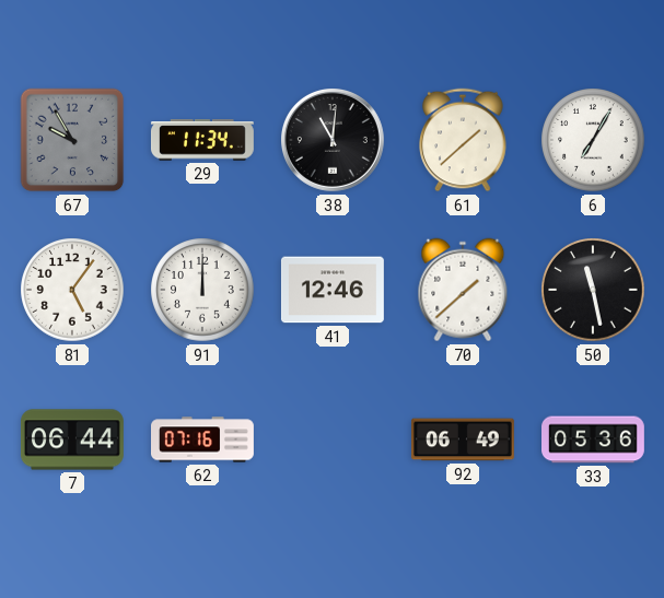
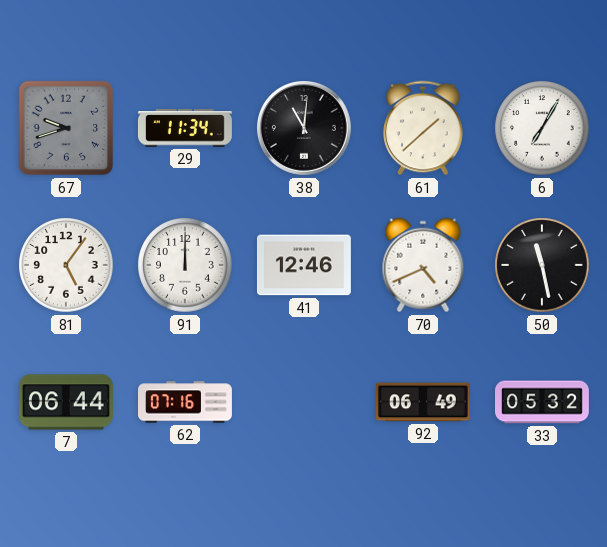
67: 9:55 -> 9:42
70: 1:38 -> 4:41
33: 05:36 -> 05:32
